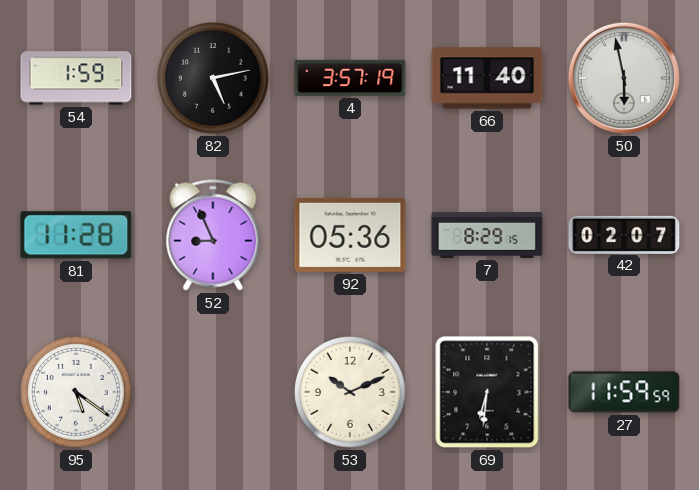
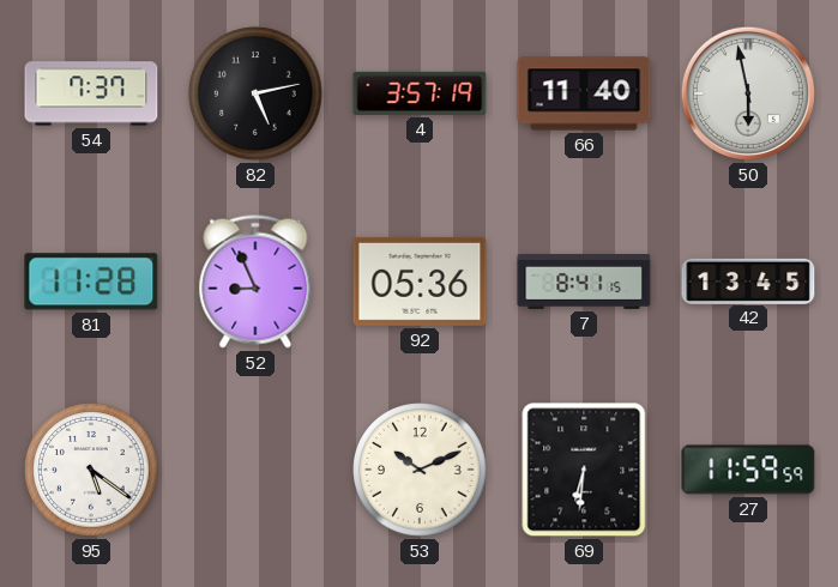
54: 1:59 -> 7:37
7: 8:29 -> 8:41
42: 02:07 -> 13:45
